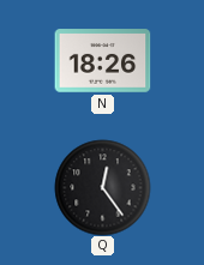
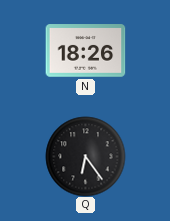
Q: 12:24 -> 6:24
